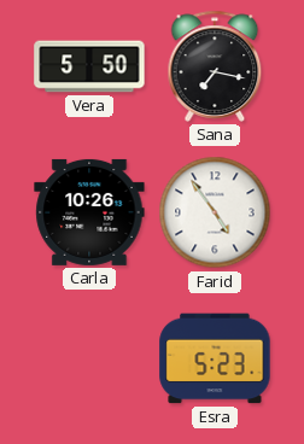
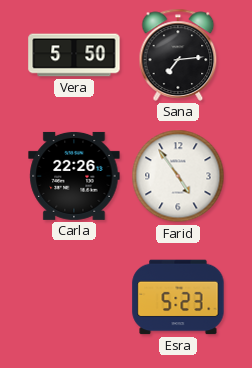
Sana: 7:17 -> 7:14
Carla: 10:26 -> 22:26
